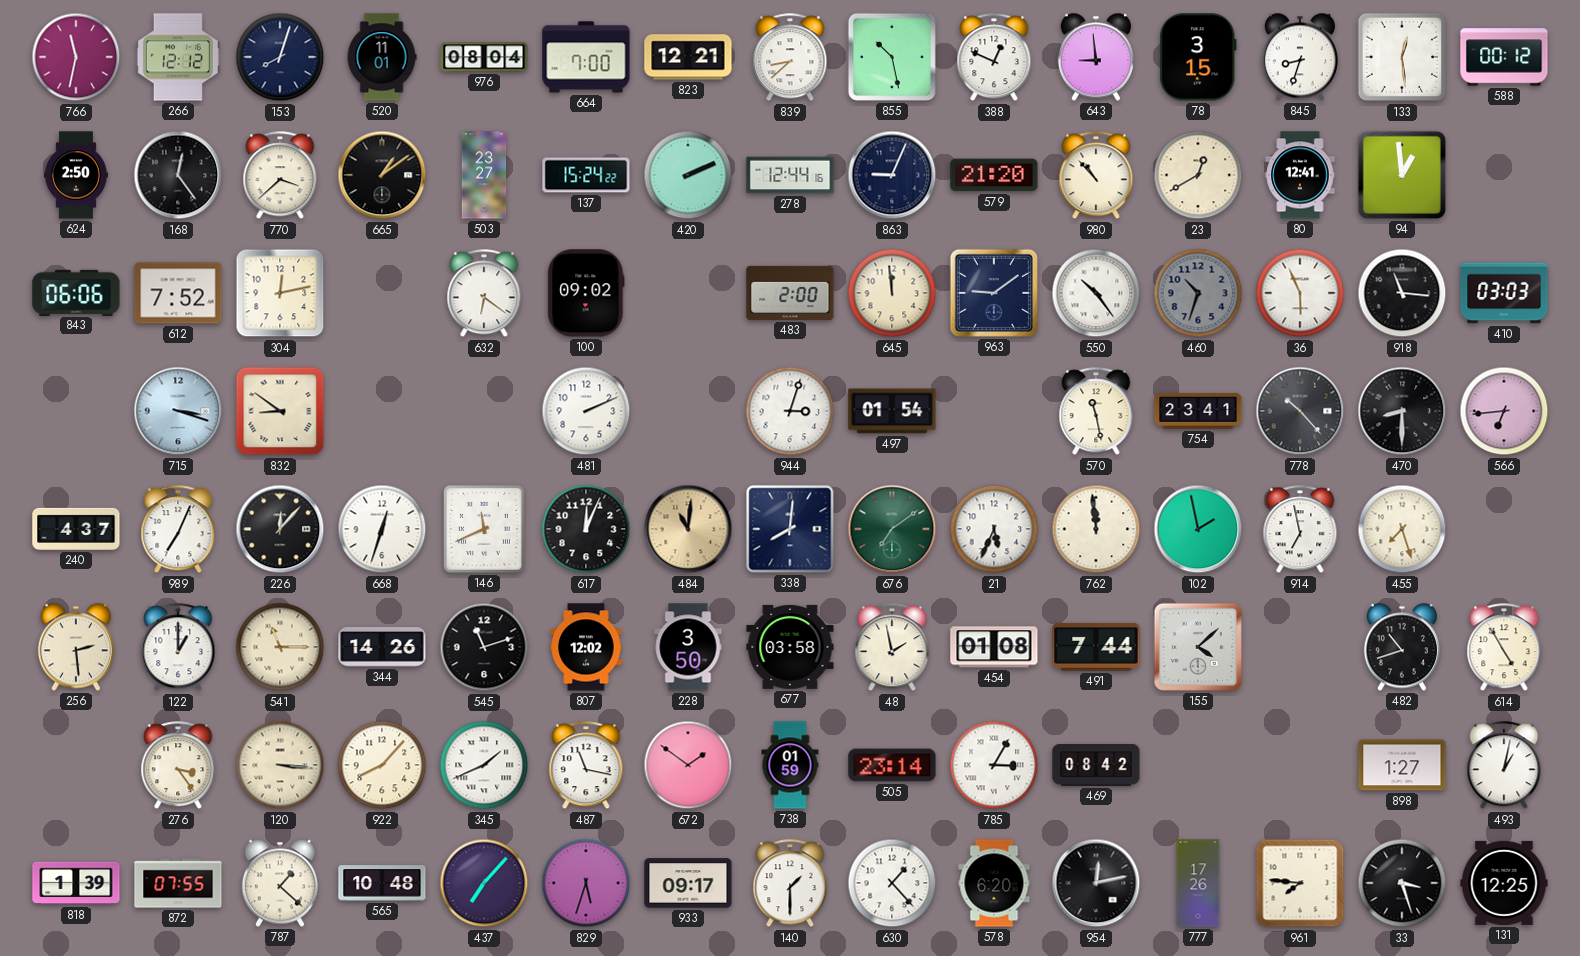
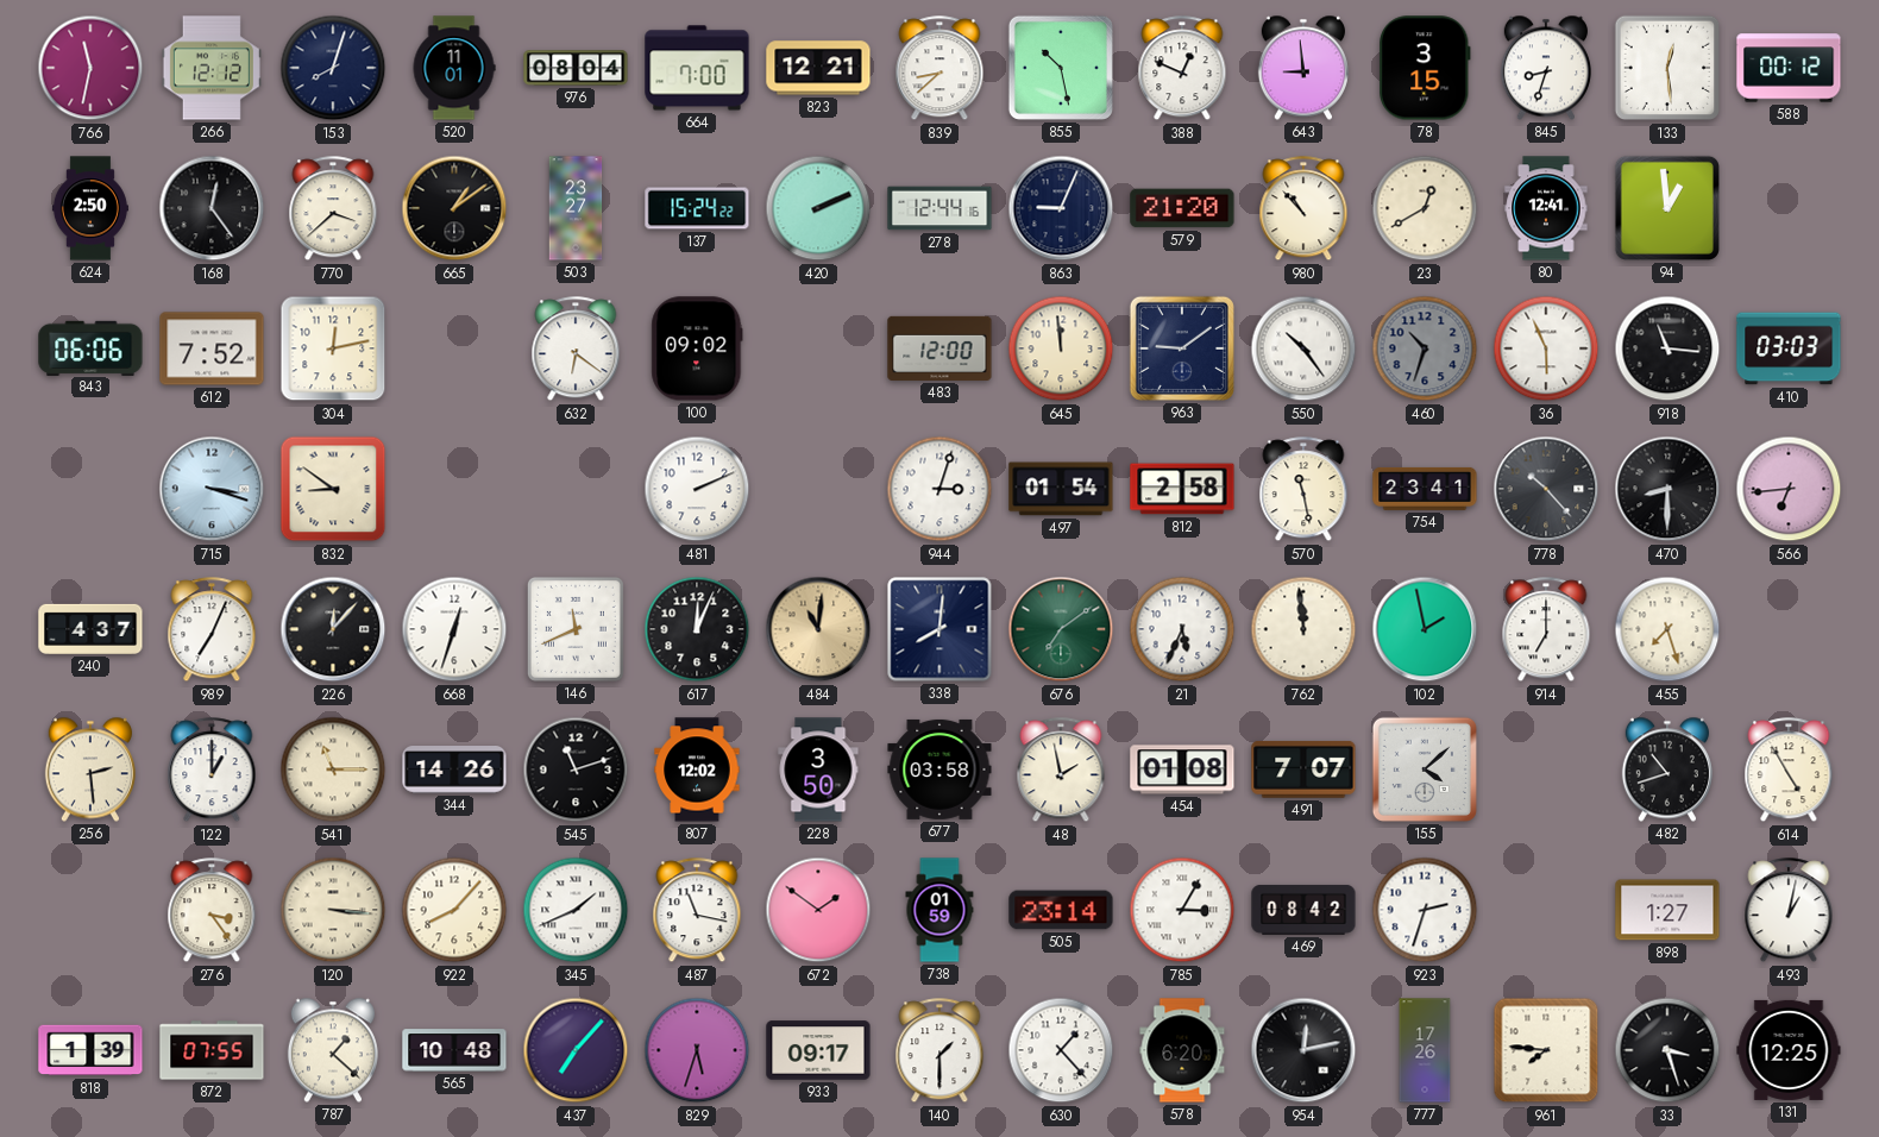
483: 2:00 -> 12:00
812: none -> 2:58
914: 6:58 -> 7:00
491: 7:44 -> 7:07
923: none -> 2:33
